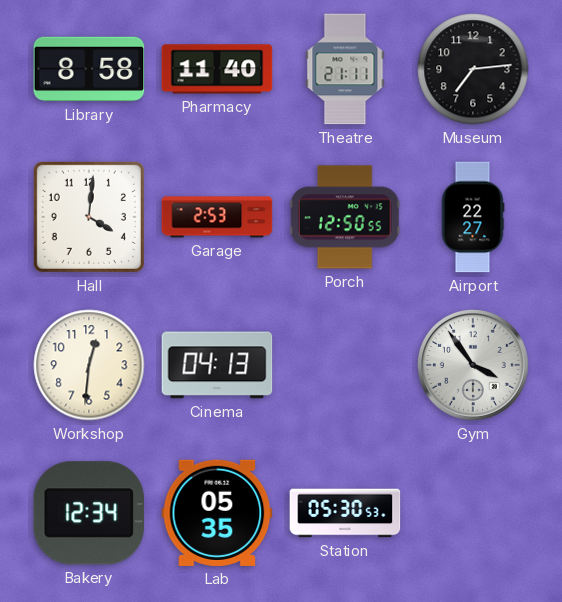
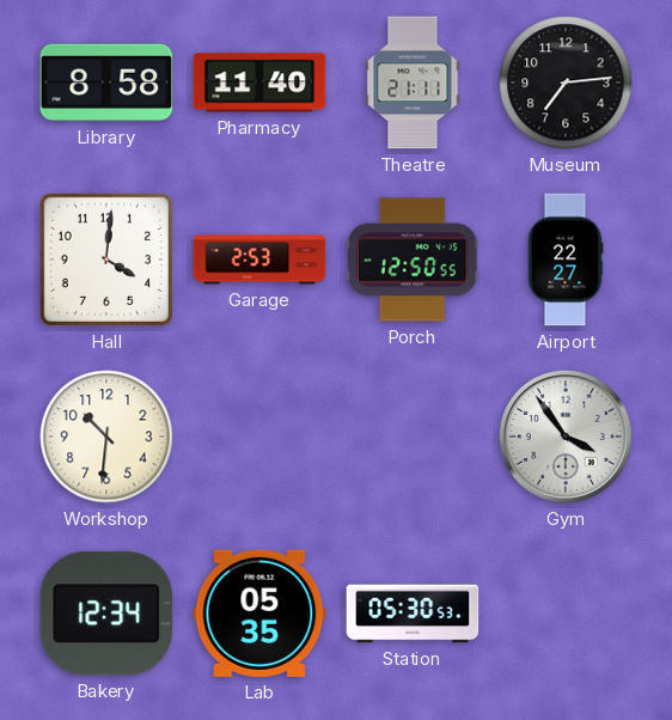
Workshop: 12:31 -> 10:31
Cinema: 04:13 -> none
